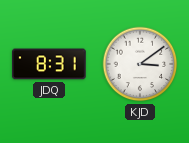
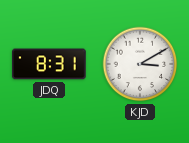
KJD: 3:09 -> 3:10
